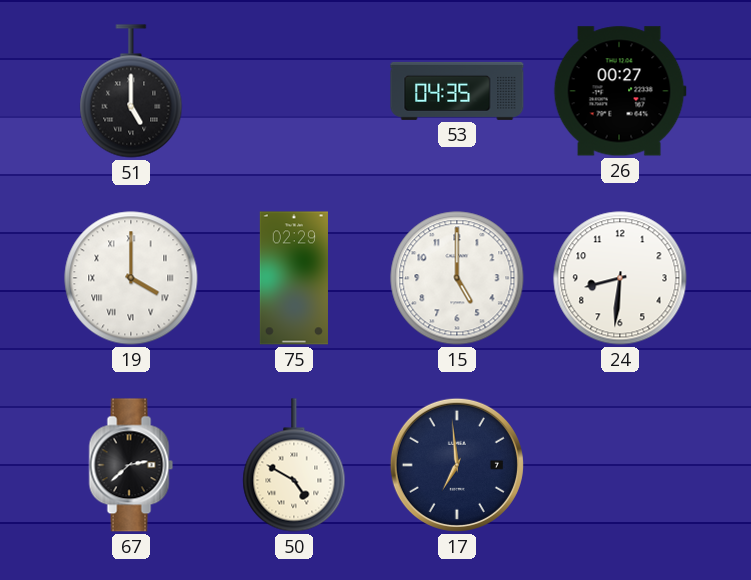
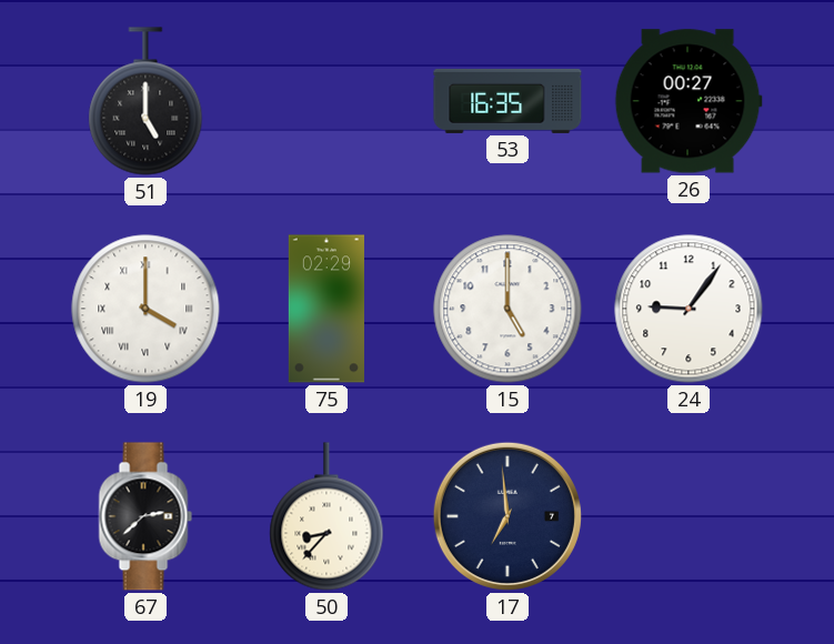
53: 04:35 -> 16:35
24: 8:31 -> 9:06
50: 4:50 -> 8:37
